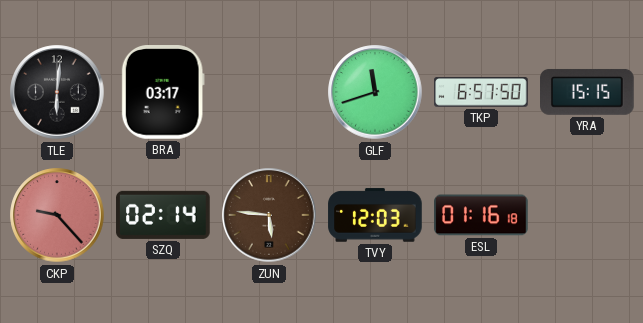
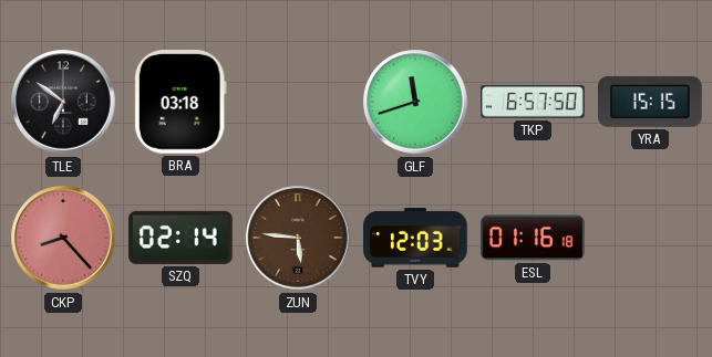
TLE: 6:01 -> 6:51
BRA: 03:17 -> 03:18
CKP: 9:23 -> 8:23
